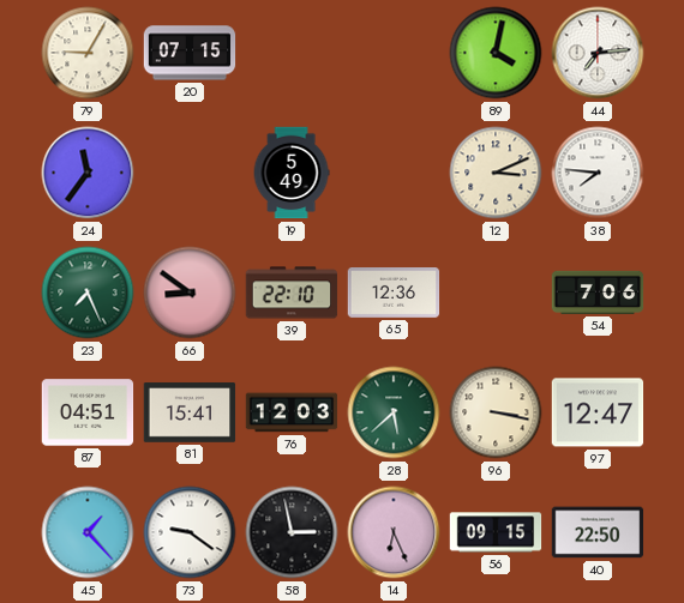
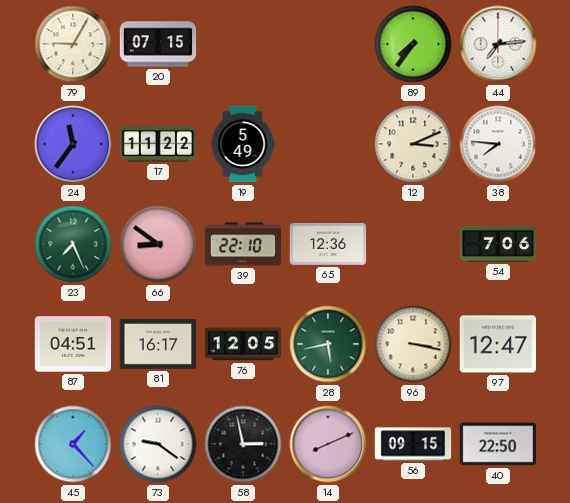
89: 4:02 -> 7:36
17: none -> 11:22
81: 15:41 -> 16:17
76: 12:03 -> 12:05
28: 5:38 -> 5:43
14: 6:26 -> 8:11
